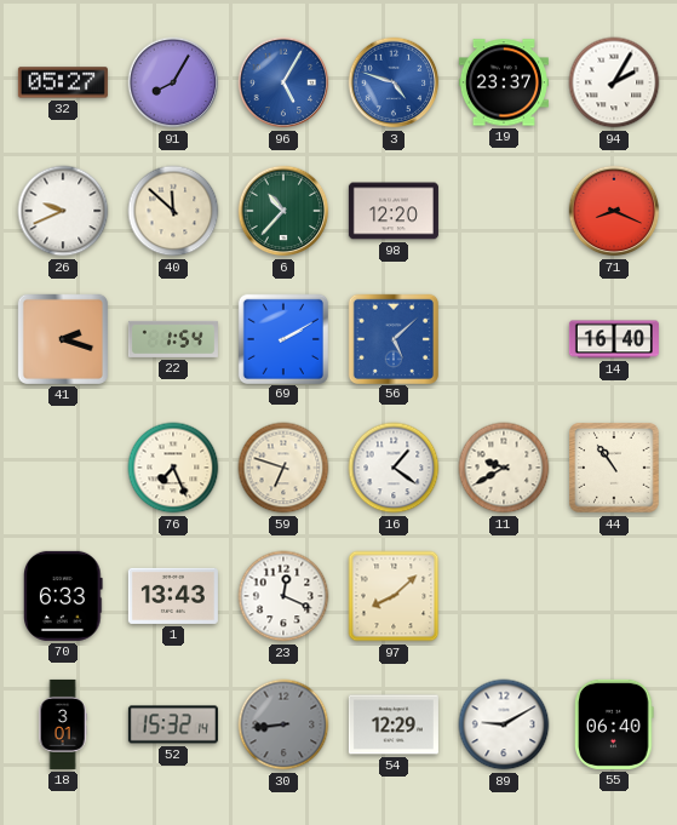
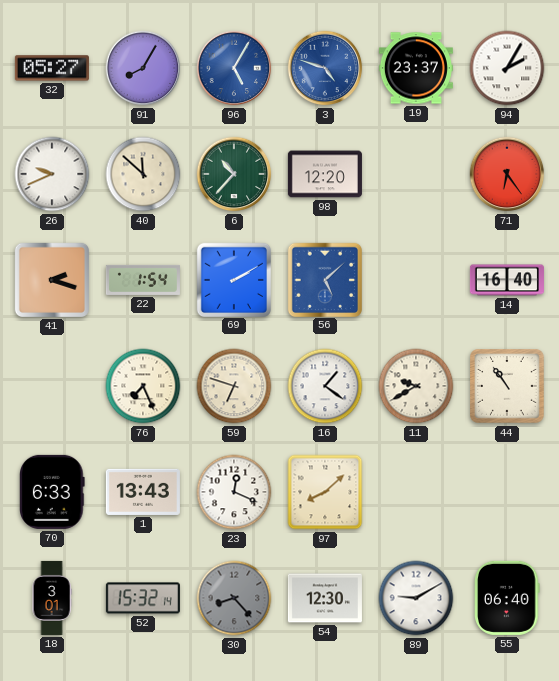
71: 8:19 -> 6:24
30: 8:44 -> 8:23
54: 12:29 -> 12:30
